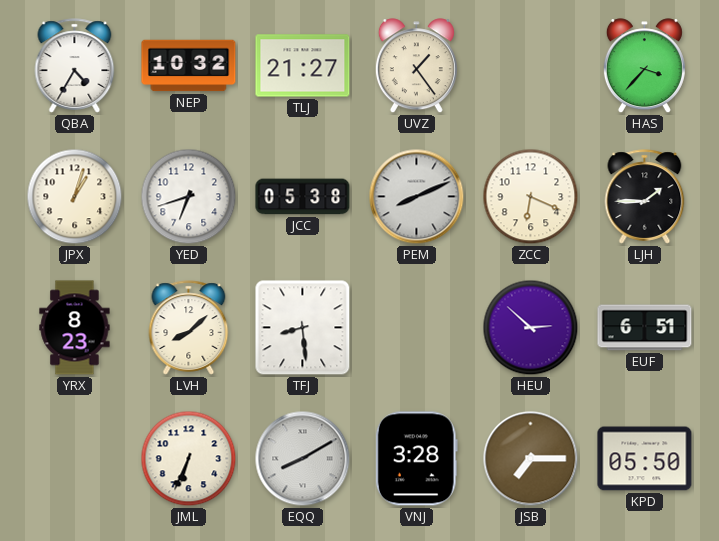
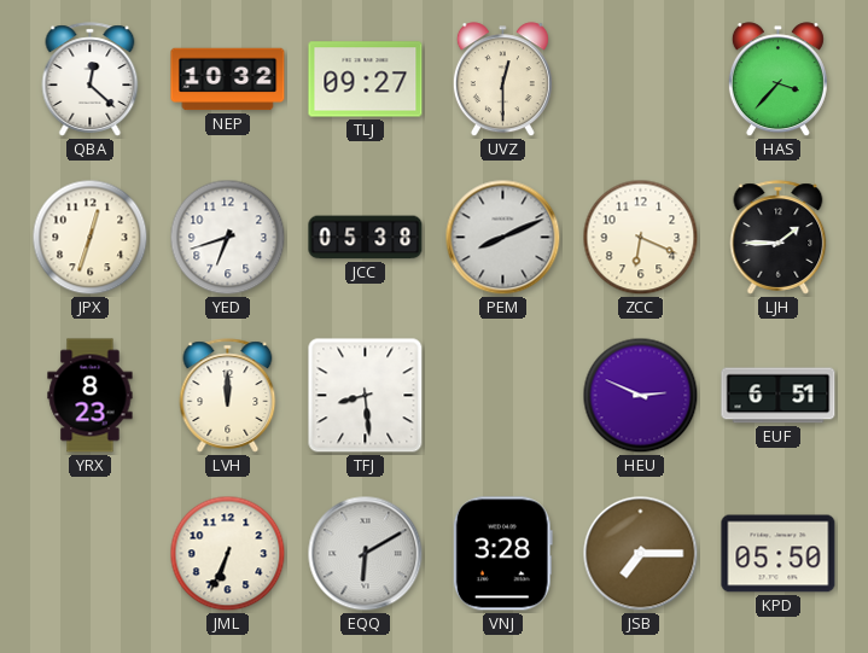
QBA: 4:35 -> 12:22
TLJ: 21:27 -> 09:27
UVZ: 1:24 -> 12:30
JPX: 1:03 -> 12:33
LVH: 8:08 -> 12:00
HEU: 2:52 -> 2:49
EQQ: 8:10 -> 6:10
